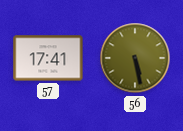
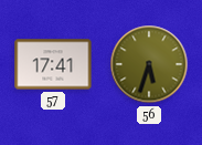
56: 5:28 -> 5:33
